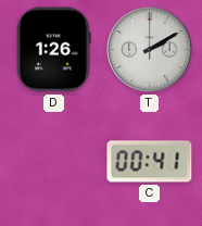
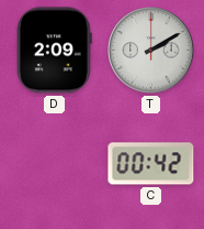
D: 1:26 -> 2:09
C: 00:41 -> 00:42
